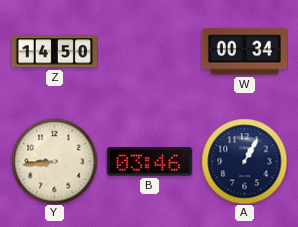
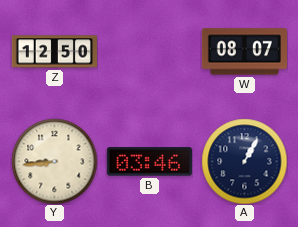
Z: 14:50 -> 12:50
W: 00:34 -> 08:07
